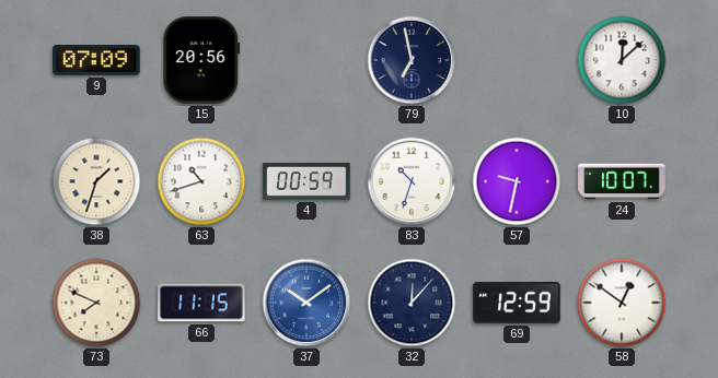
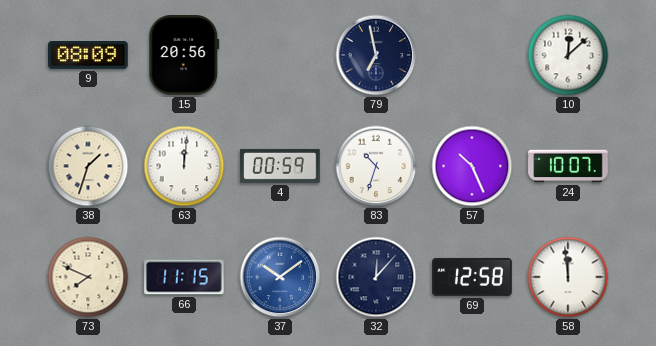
9: 07:09 -> 08:09
63: 10:42 -> 12:01
57: 9:32 -> 10:26
69: 12:59 -> 12:58
58: 12:51 -> 11:59
